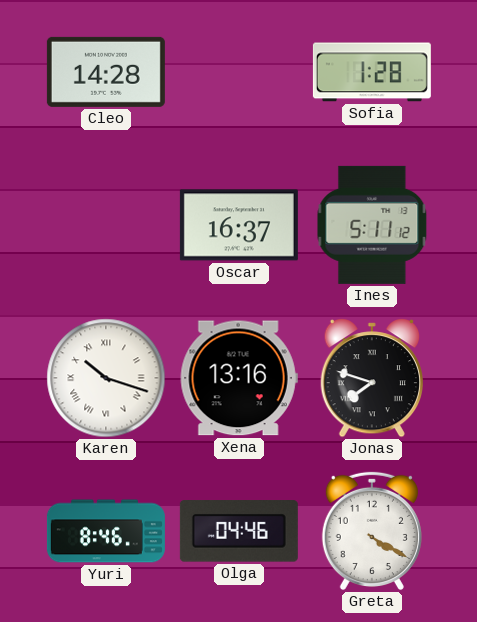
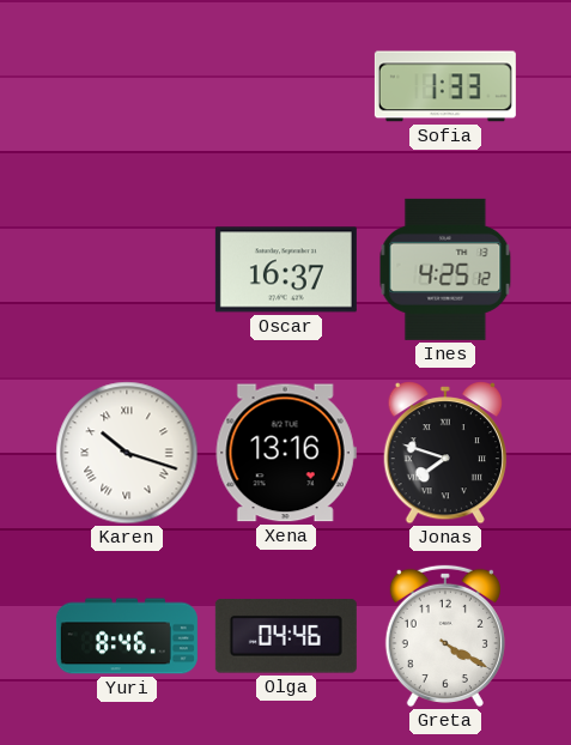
Cleo: 14:28 -> none
Sofia: 1:28 -> 1:33
Ines: 5:11 -> 4:25
